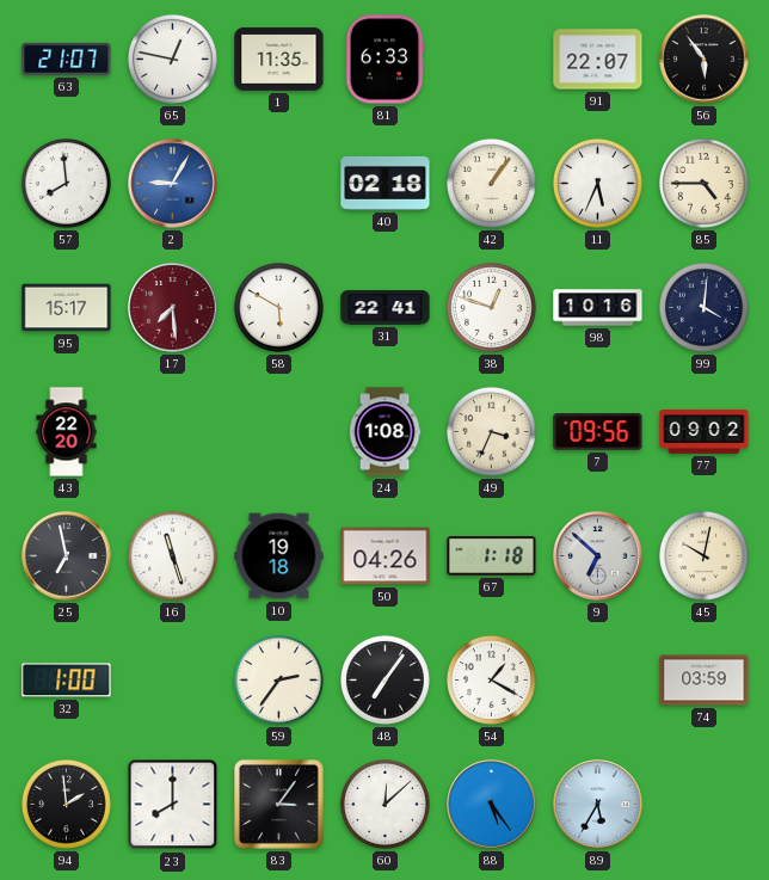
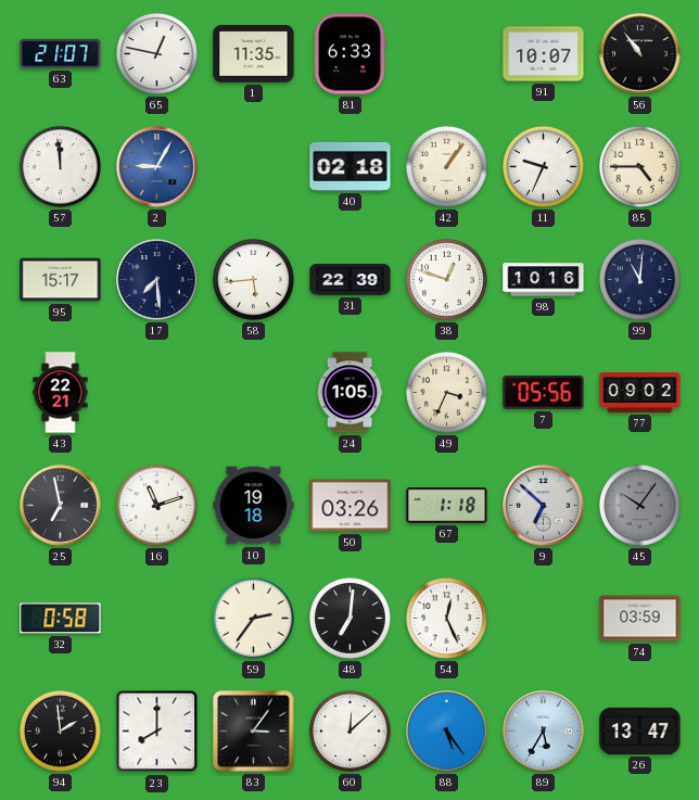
91: 22:07 -> 10:07
56: 5:54 -> 10:54
57: 7:59 -> 11:59
11: 5:34 -> 9:34
17 dial: burgundy -> navy
58: 5:50 -> 5:44
31: 22:41 -> 22:39
99: 4:01 -> 11:01
43: 22:20 -> 22:21
24: 1:08 -> 1:05
7: 09:56 -> 05:56
16: 11:27 -> 11:12
50: 04:26 -> 03:26
45: 10:02 -> 10:06
45 dial: cream -> grey
32: 1:00 -> 0:58
48: 7:06 -> 7:01
54: 1:20 -> 12:26
26: none -> 13:47
